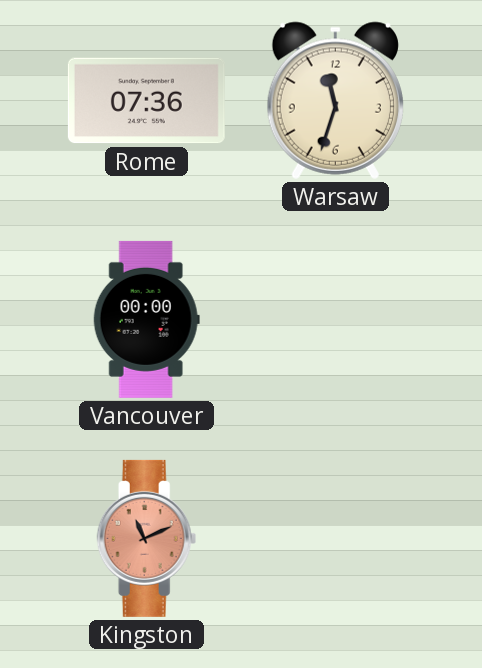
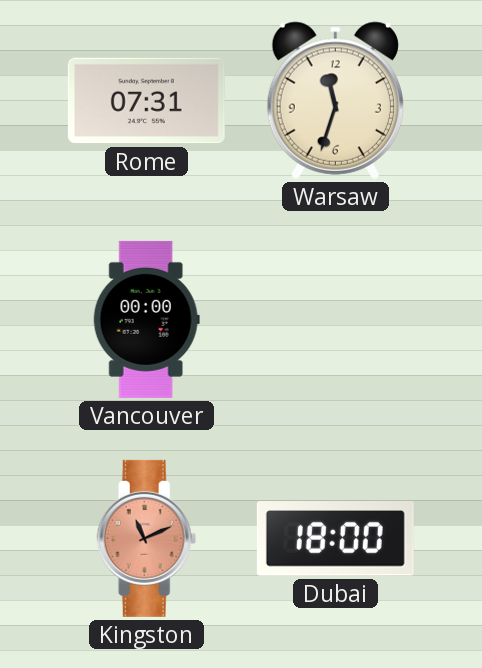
Rome: 07:36 -> 07:31
Dubai: none -> 18:00
